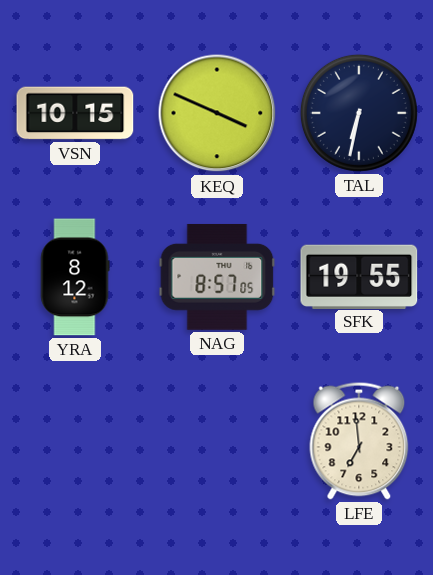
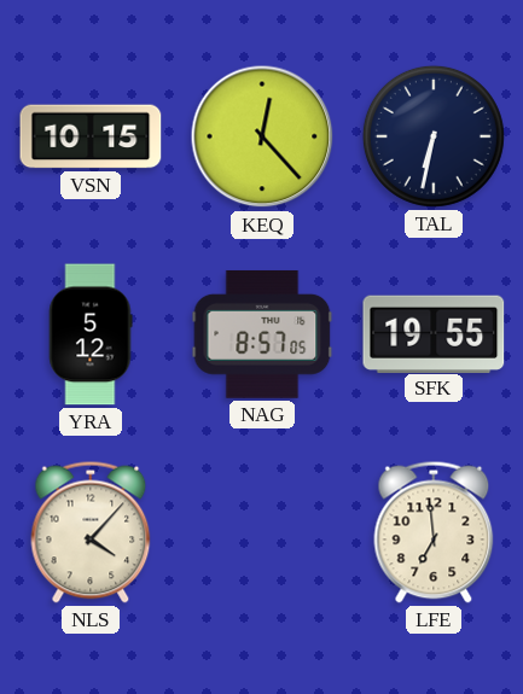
KEQ: 3:49 -> 12:23
YRA: 8:12 -> 5:12
NLS: none -> 4:07
